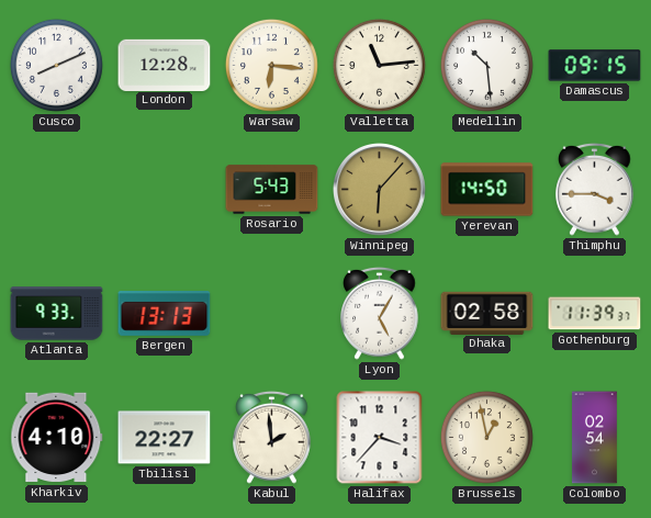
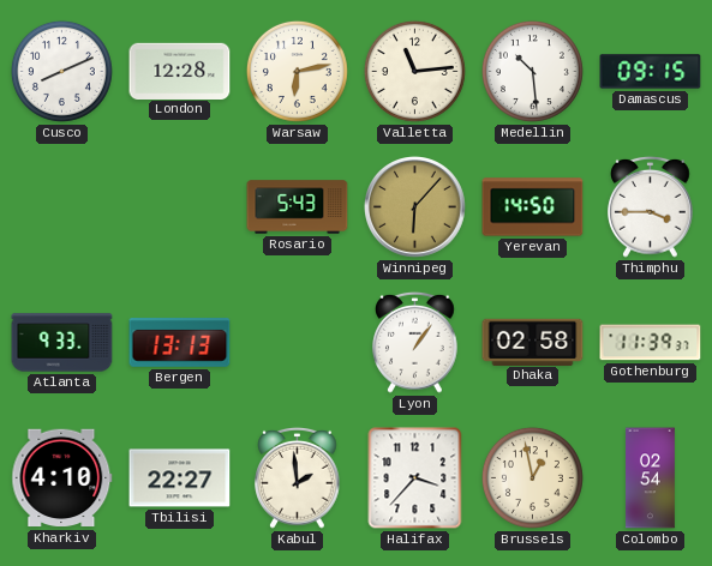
Warsaw: 6:16 -> 6:13
Lyon: 5:05 -> 1:06
